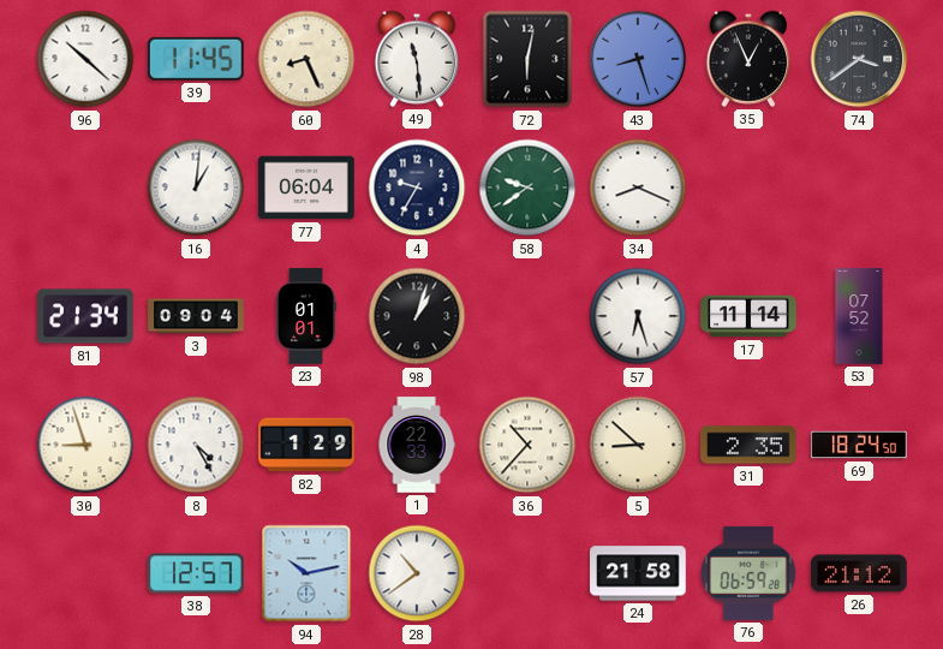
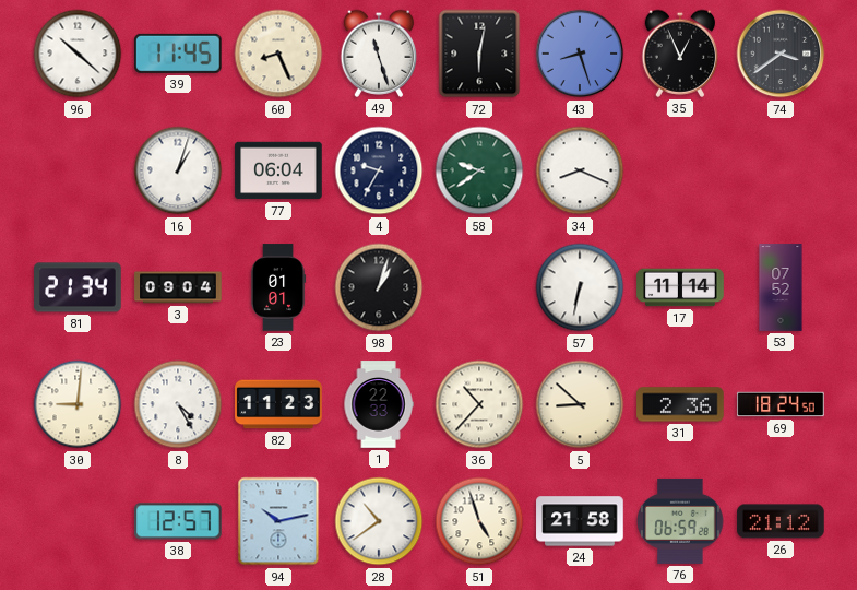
49: 11:29 -> 11:27
16: 1:01 -> 1:03
57: 6:27 -> 6:32
30: 8:57 -> 9:01
82: 1:29 -> 11:23
31: 2:35 -> 2:36
51: none -> 4:57
